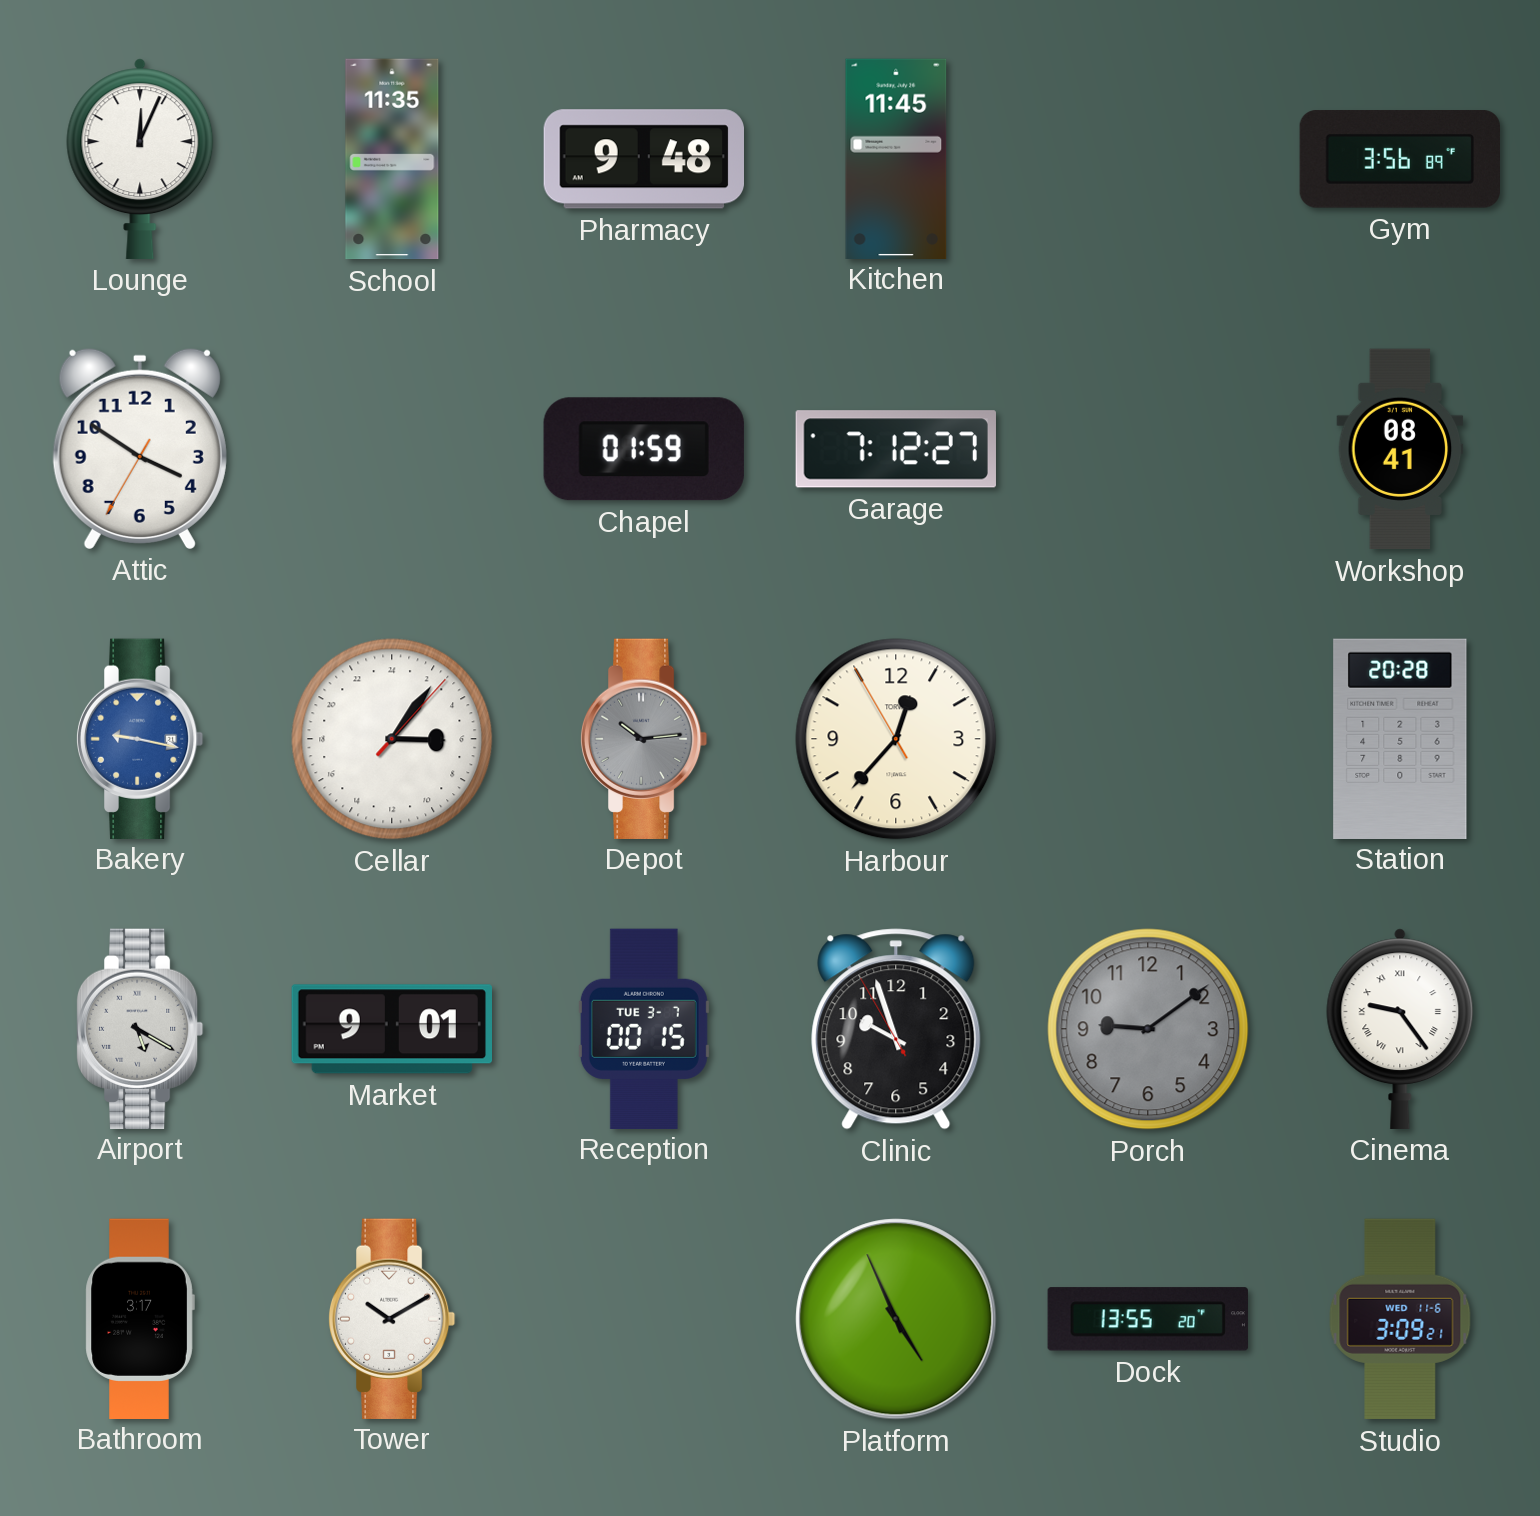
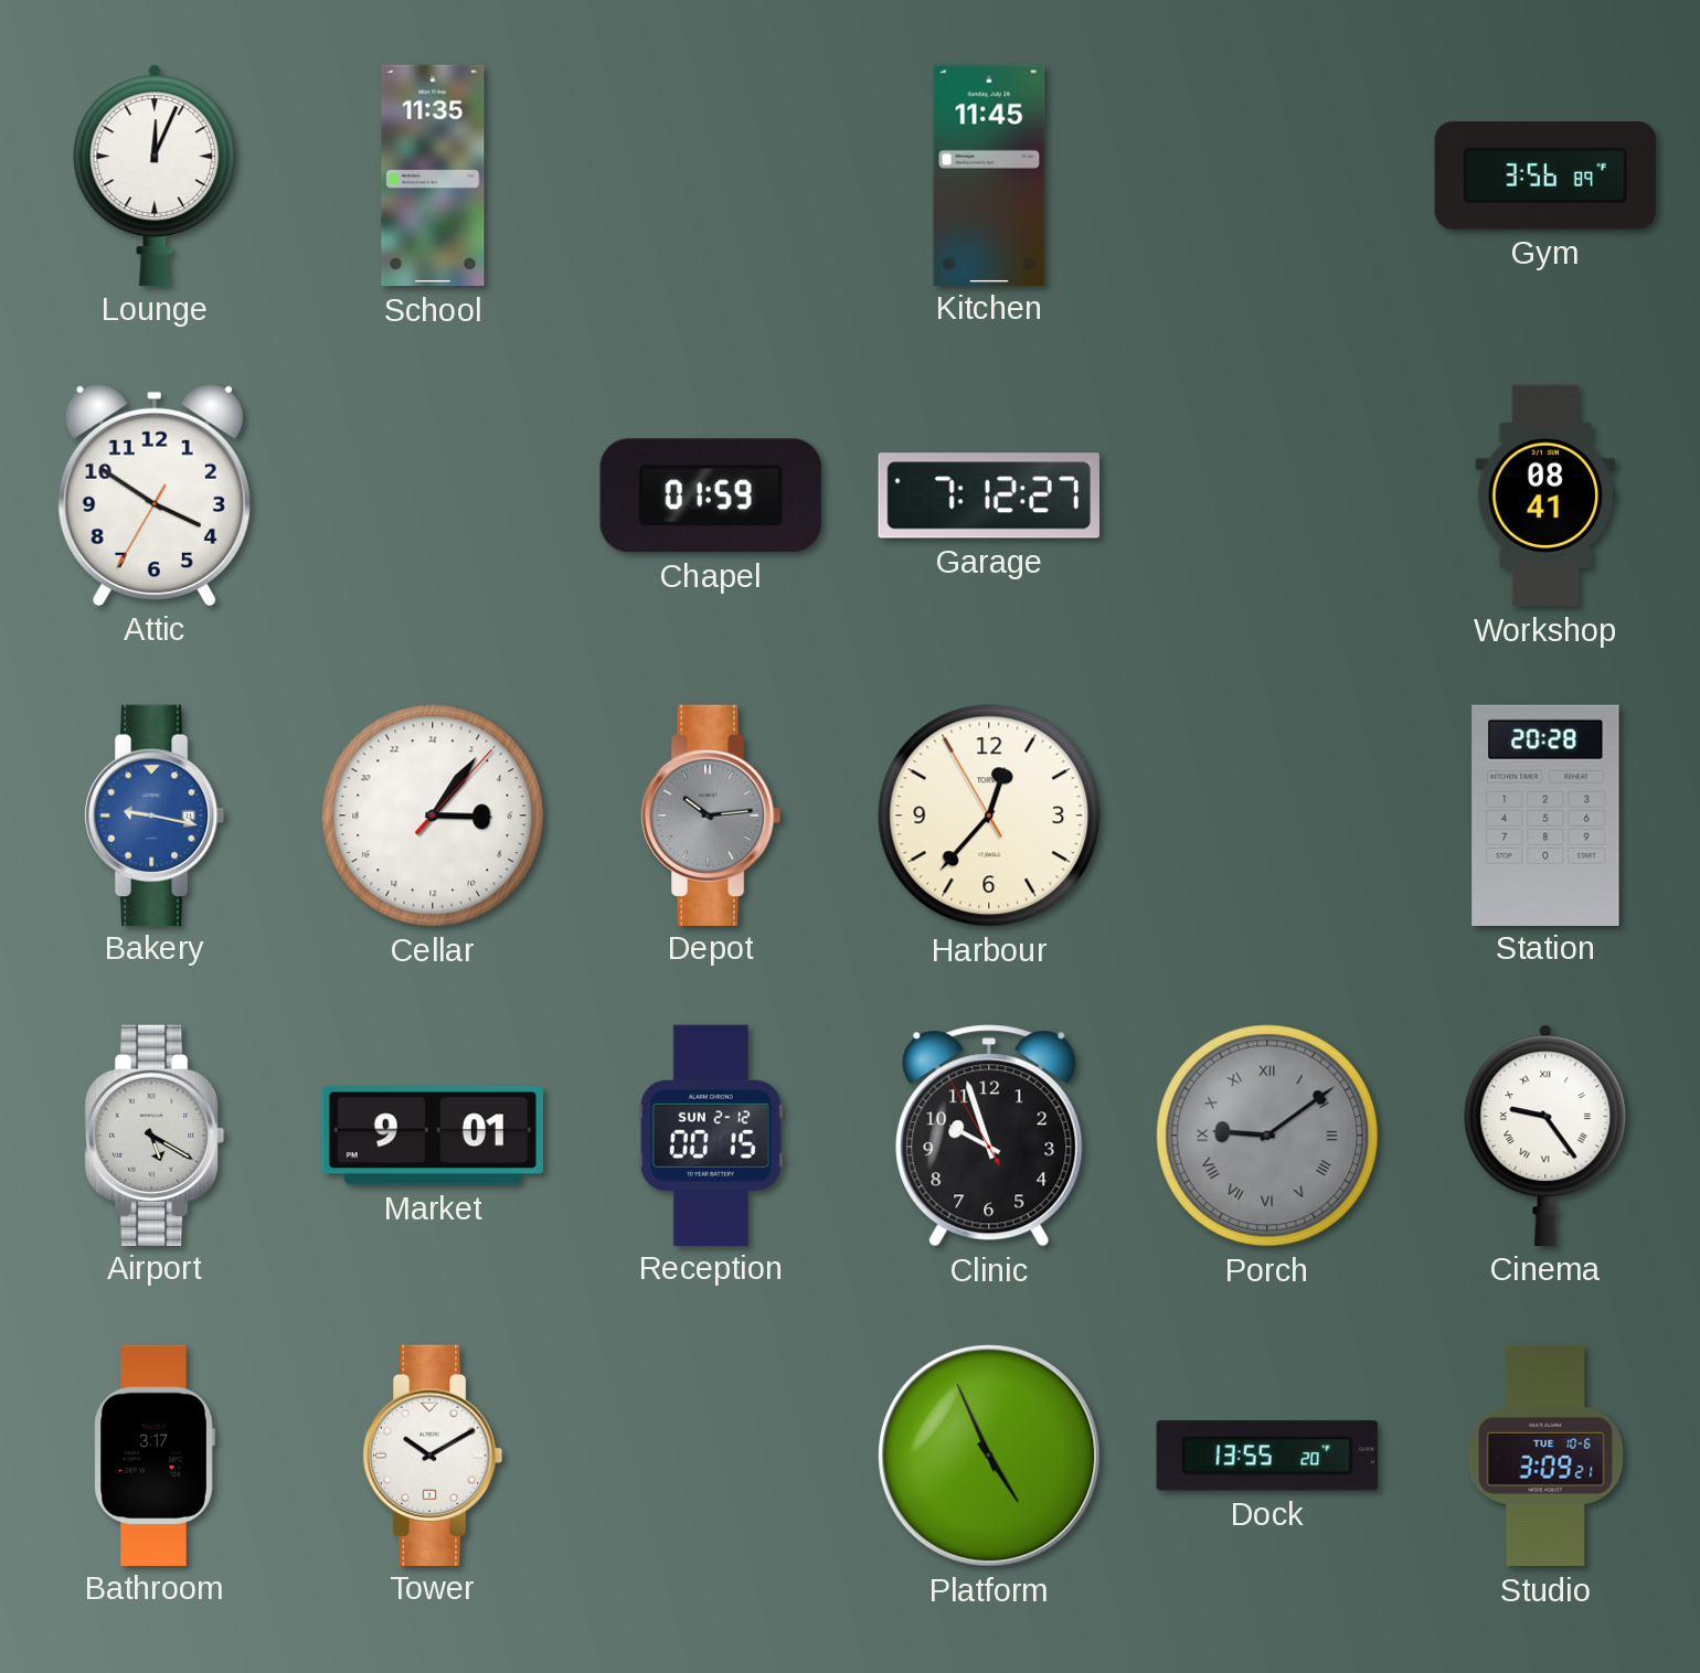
Pharmacy: 9:48 -> none
Reception date: TUE 3-7 -> SUN 2-12
Porch numerals: Arabic -> Roman
Studio date: WED 11-6 -> TUE 10-6
